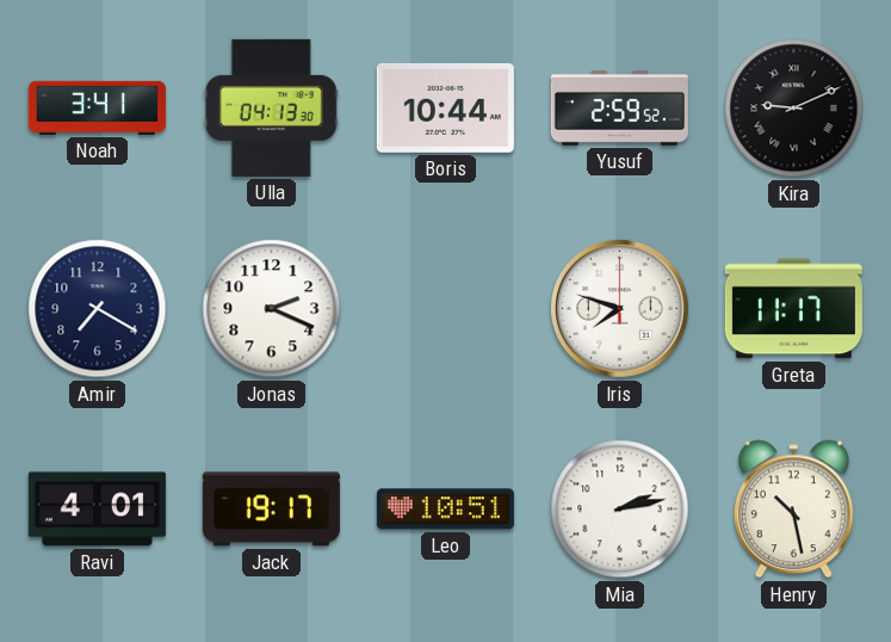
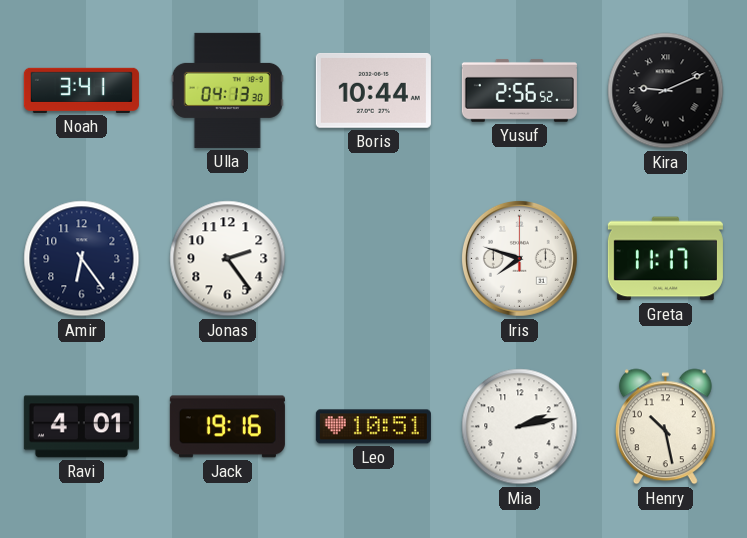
Yusuf: 2:59 -> 2:56
Amir: 7:20 -> 6:24
Jonas: 2:19 -> 2:24
Jack: 19:17 -> 19:16
